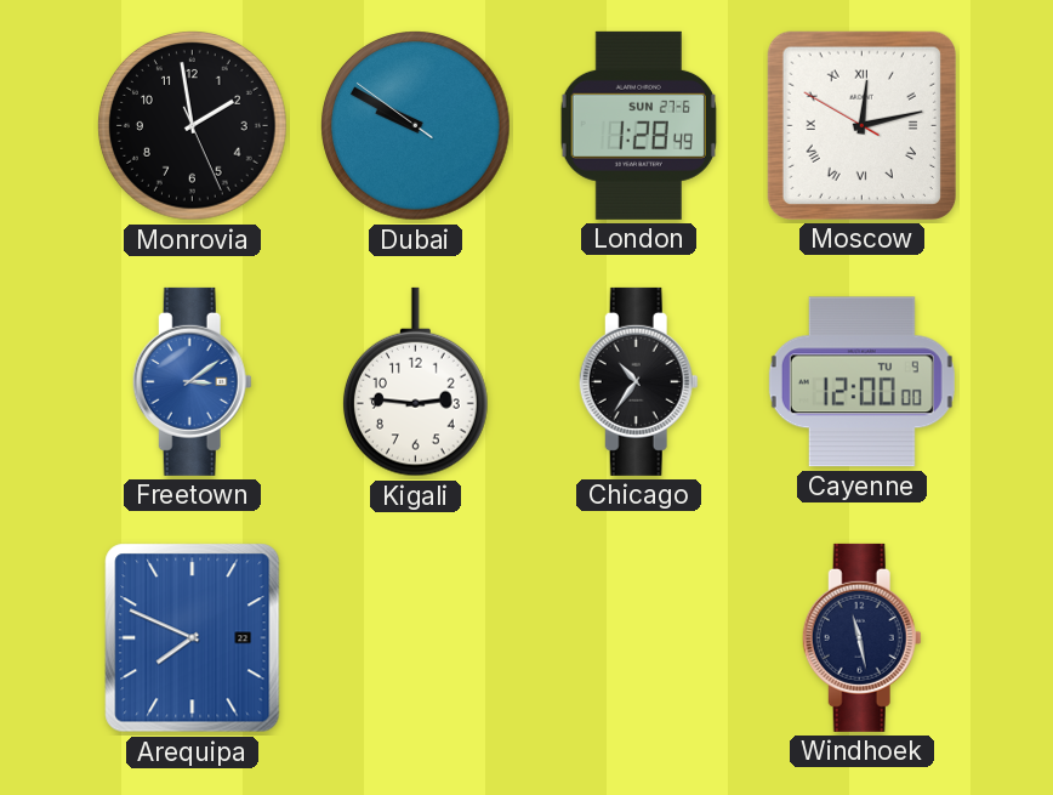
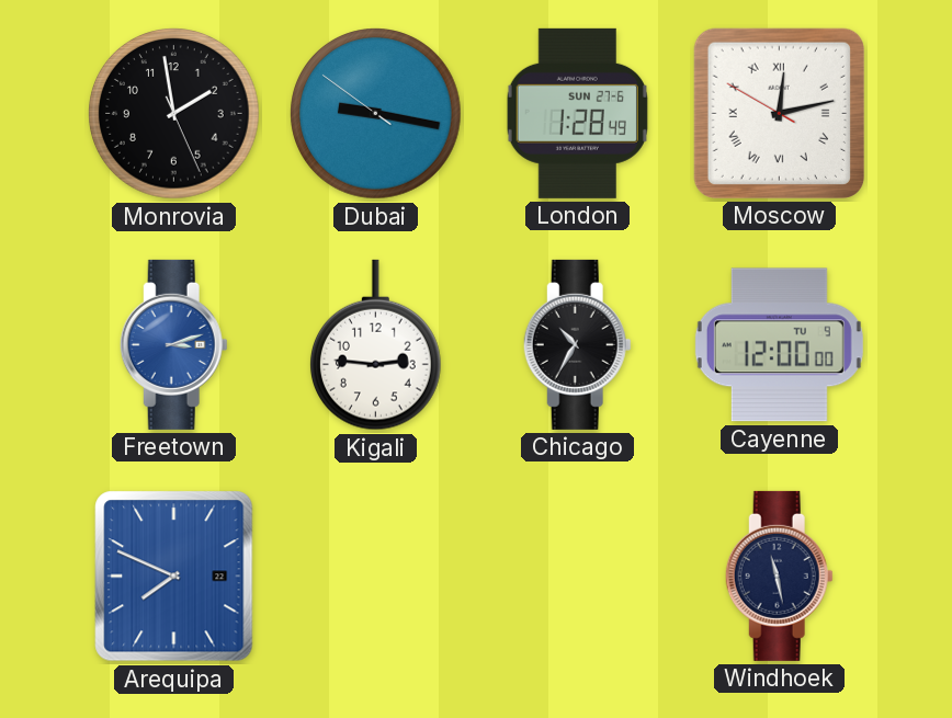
Dubai: 9:49 -> 9:16
Freetown: 3:09 -> 3:12
Chicago: 10:36 -> 10:35
